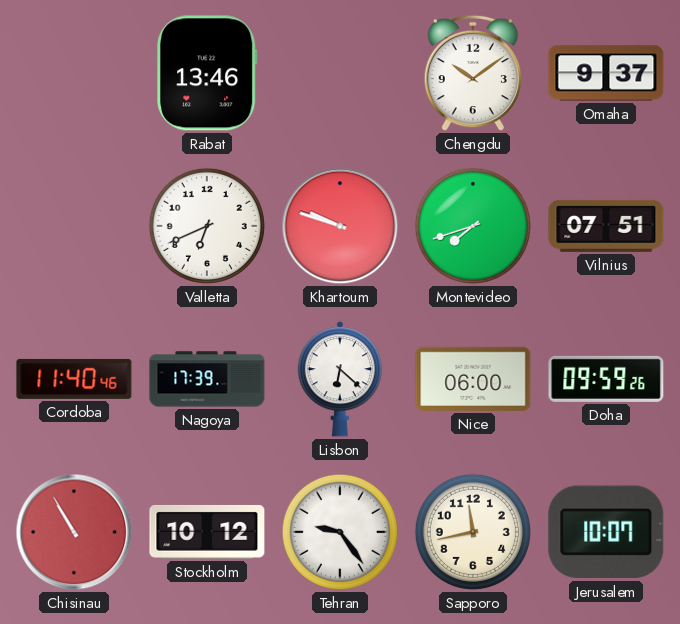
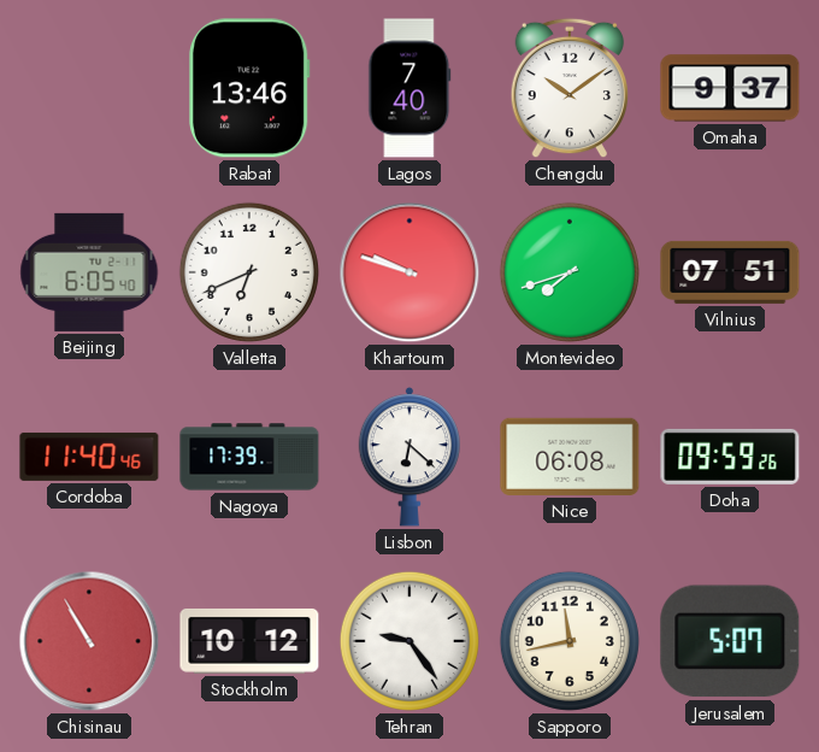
Lagos: none -> 7:40
Beijing: none -> 6:05
Nice: 06:00 -> 06:08
Jerusalem: 10:07 -> 5:07
